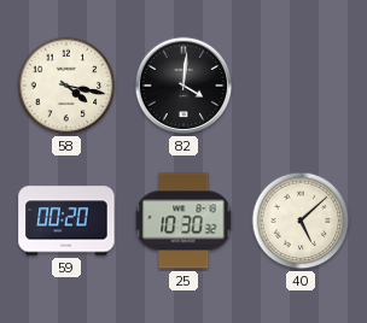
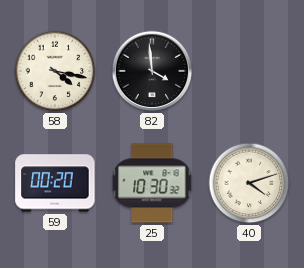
82: 4:01 -> 3:59
40: 5:08 -> 4:12
